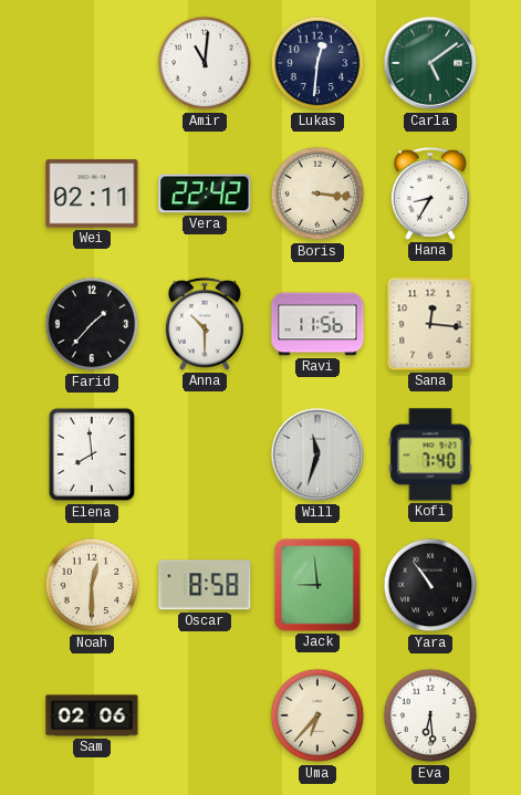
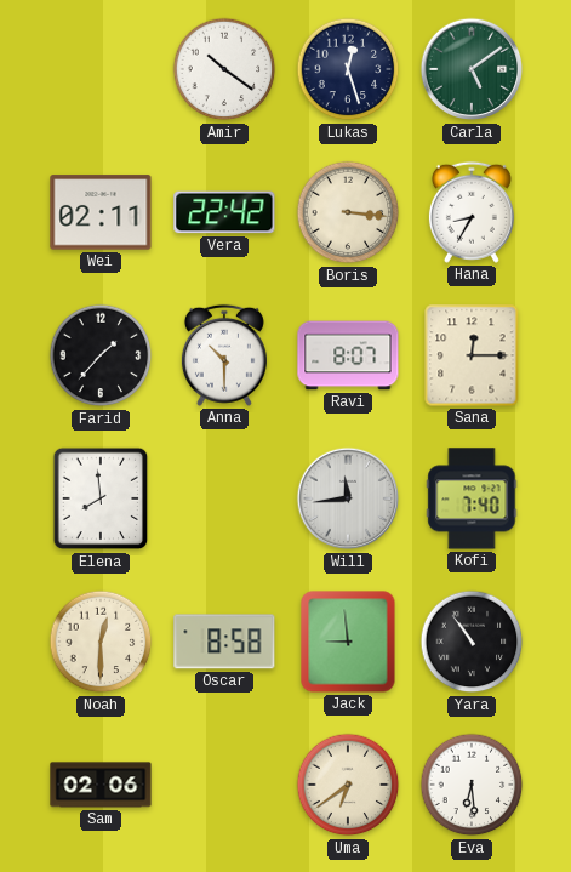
Amir: 11:01 -> 10:21
Lukas: 12:31 -> 12:27
Ravi: 11:56 -> 8:07
Sana: 12:16 -> 12:15
Will: 11:33 -> 11:44
Uma: 6:37 -> 6:39
